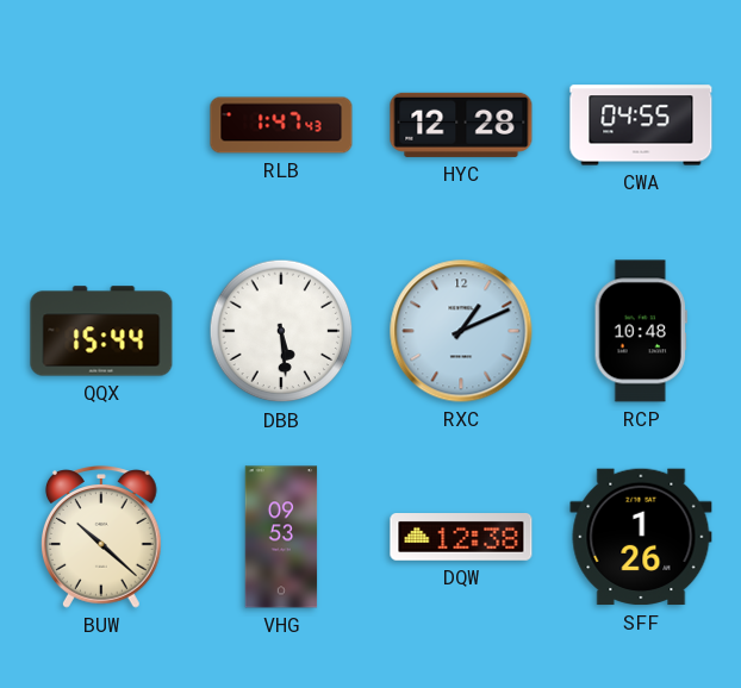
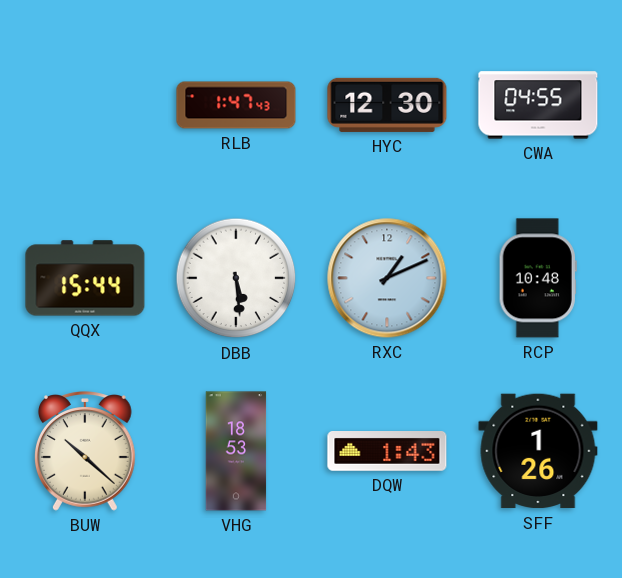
HYC: 12:28 -> 12:30
VHG: 09:53 -> 18:53
DQW: 12:38 -> 1:43
